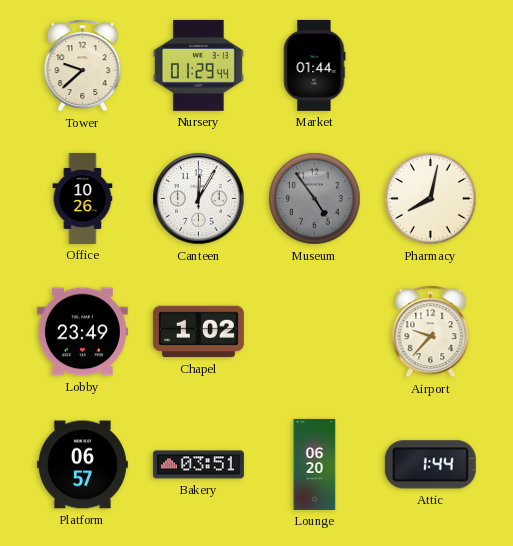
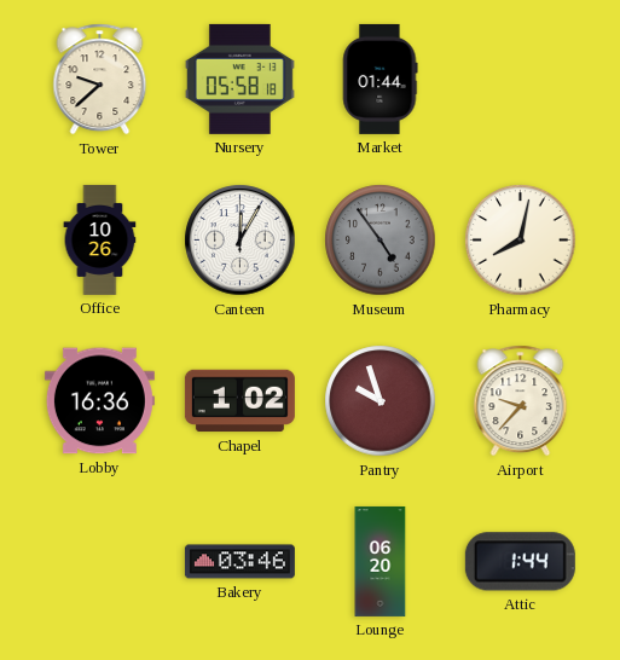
Nursery: 01:29 -> 05:58
Lobby: 23:49 -> 16:36
Pantry: none -> 9:57
Platform: 06:57 -> none
Bakery: 03:51 -> 03:46
